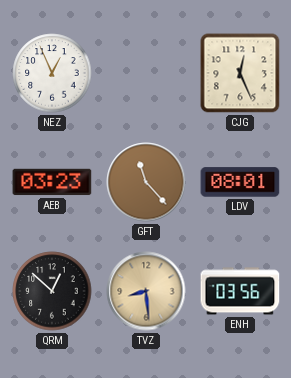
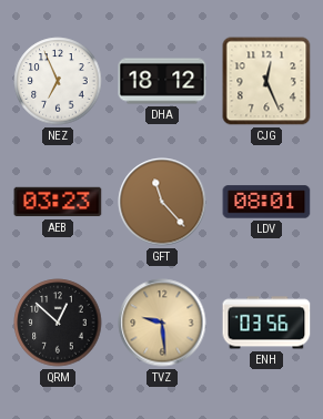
NEZ: 12:56 -> 6:56
DHA: none -> 18:12
TVZ: 8:29 -> 9:29
